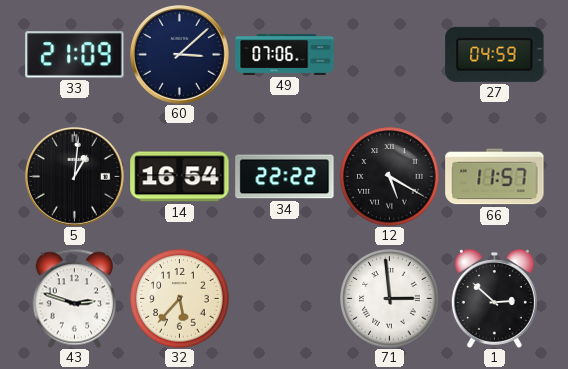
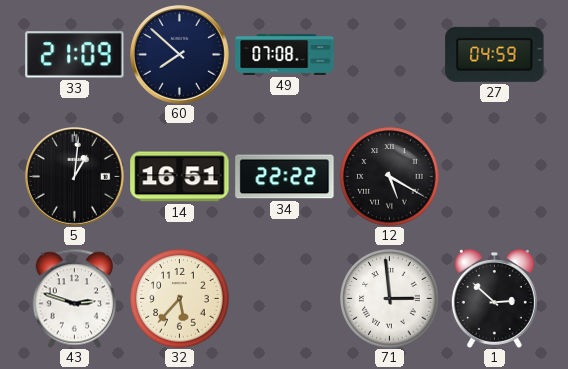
60: 3:08 -> 7:52
49: 07:06 -> 07:08
14: 16:54 -> 16:51
66: 11:57 -> none
